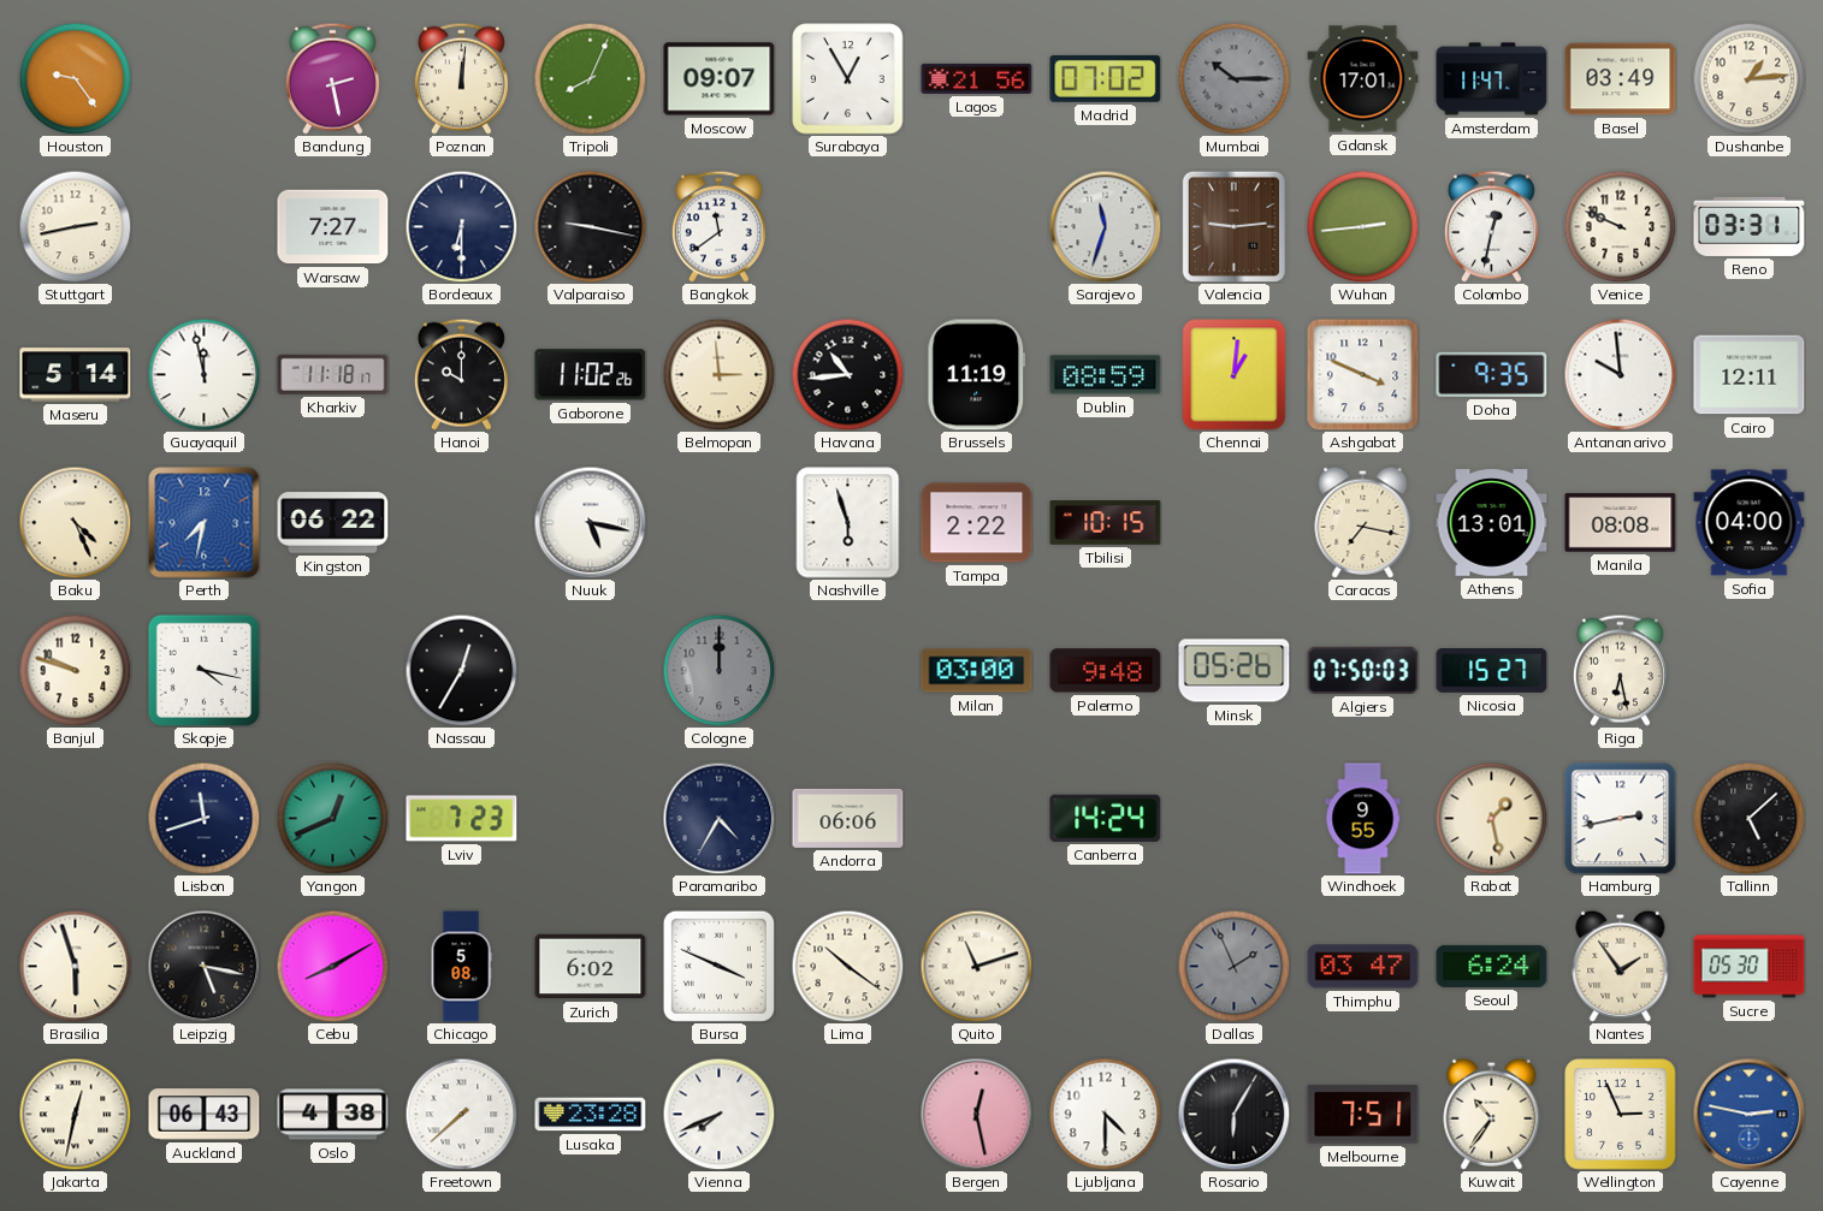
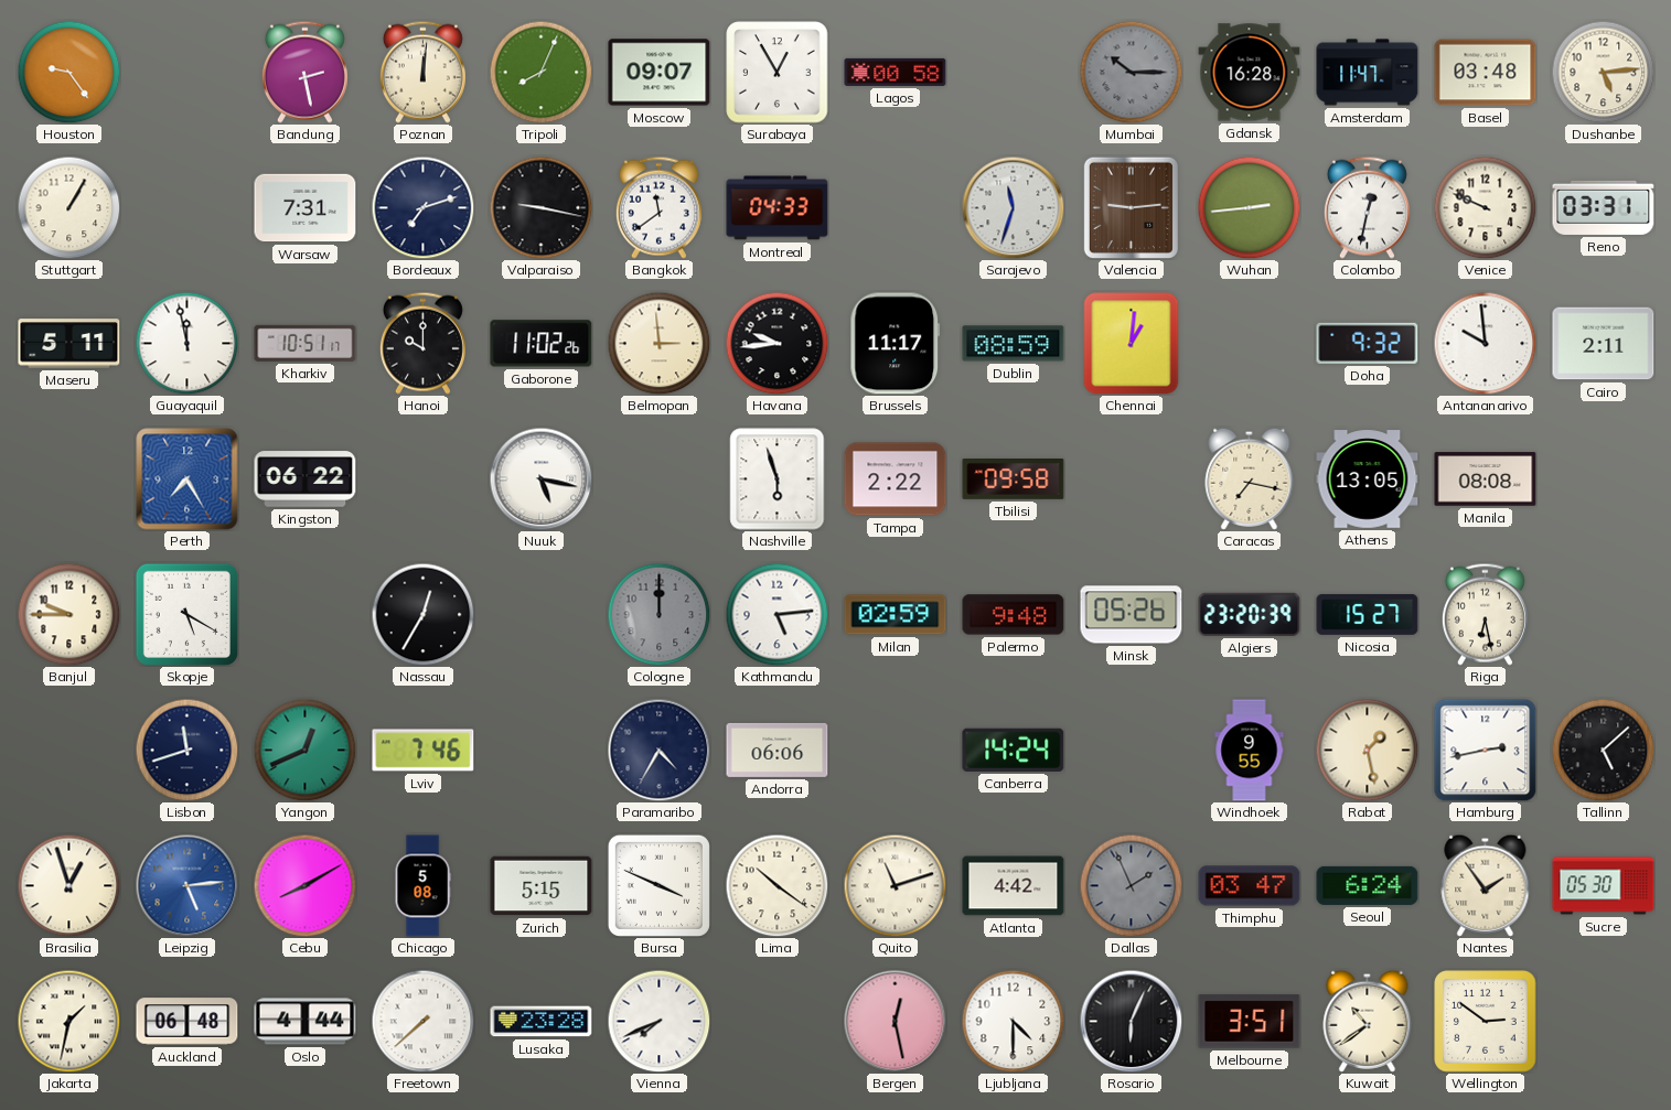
Lagos: 21:56 -> 00:58
Madrid: 07:02 -> none
Gdansk: 17:01 -> 16:28
Basel: 03:49 -> 03:48
Dushanbe: 1:14 -> 5:14
Stuttgart: 2:43 -> 1:05
Warsaw: 7:27 -> 7:31
Bordeaux: 6:30 -> 7:12
Montreal: none -> 04:33
Maseru: 5:14 -> 5:11
Kharkiv: 11:18 -> 10:51
Havana: 10:44 -> 9:44
Brussels: 11:19 -> 11:17
Ashgabat: 3:49 -> none
Doha: 9:35 -> 9:32
Cairo: 12:11 -> 2:11
Baku: 4:26 -> none
Perth: 7:32 -> 7:25
Tbilisi: 10:15 -> 09:58
Athens: 13:01 -> 13:05
Sofia: 04:00 -> none
Banjul: 9:48 -> 9:45
Skopje: 4:17 -> 5:20
Kathmandu: none -> 5:14
Milan: 03:00 -> 02:59
Algiers: 07:50 -> 23:20
Lviv: 7:23 -> 7:46
Brasilia: 5:57 -> 12:57
Leipzig: 5:17 -> 5:14
Leipzig dial: black -> blue
Zurich: 6:02 -> 5:15
Atlanta: none -> 4:42
Jakarta: 12:32 -> 1:32
Auckland: 06:43 -> 06:48
Oslo: 4:38 -> 4:44
Rosario: 6:05 -> 6:04
Melbourne: 7:51 -> 3:51
Kuwait: 10:36 -> 10:39
Wellington: 2:56 -> 2:51
Cayenne: 2:47 -> none
